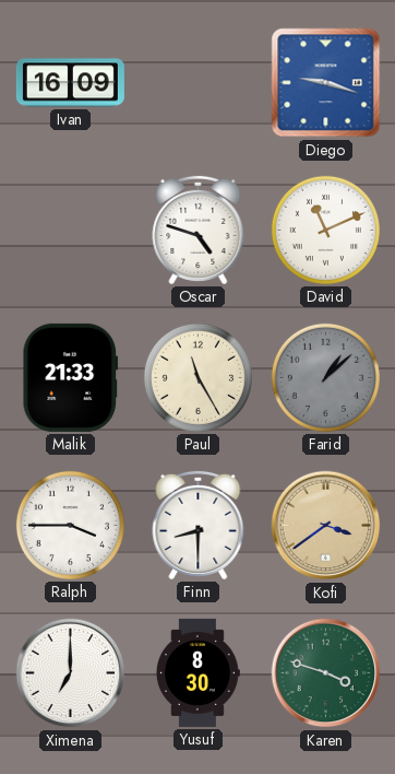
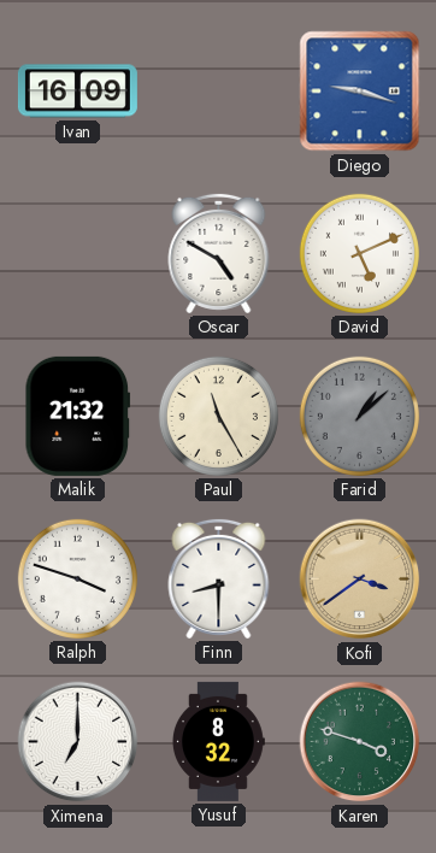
Oscar: 4:48 -> 4:50
David: 11:11 -> 5:11
Malik: 21:33 -> 21:32
Ralph: 3:45 -> 3:48
Yusuf: 8:30 -> 8:32
